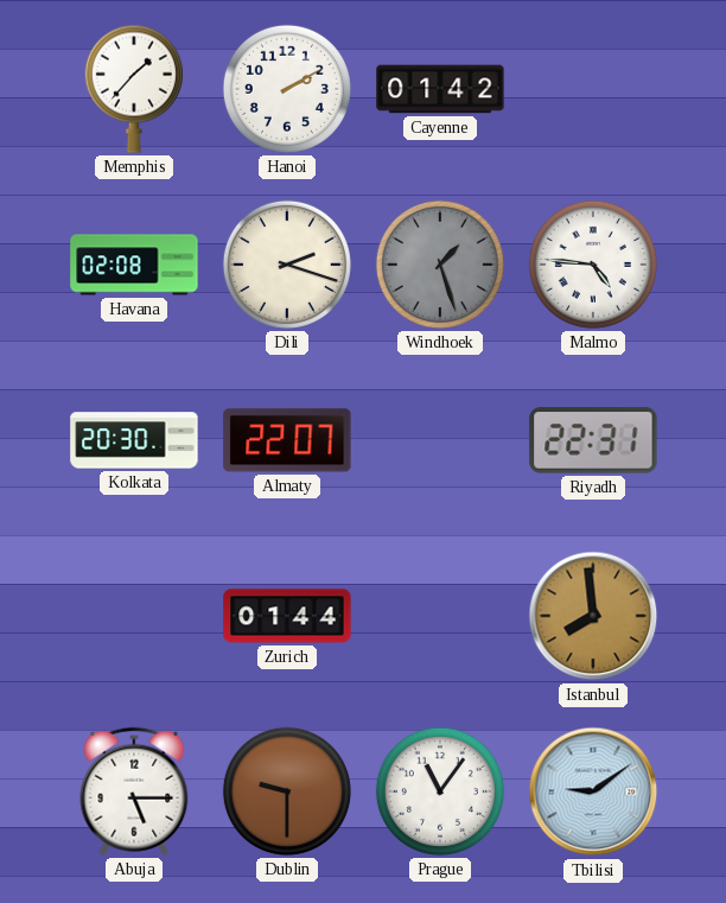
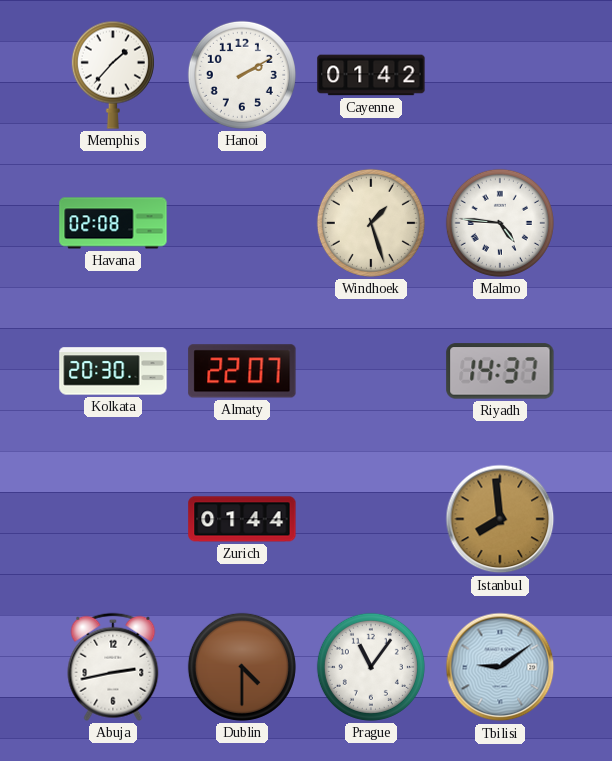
Dili: 2:18 -> none
Windhoek dial: grey -> cream
Riyadh: 22:31 -> 14:37
Abuja: 5:15 -> 2:43
Dublin: 9:30 -> 4:30
